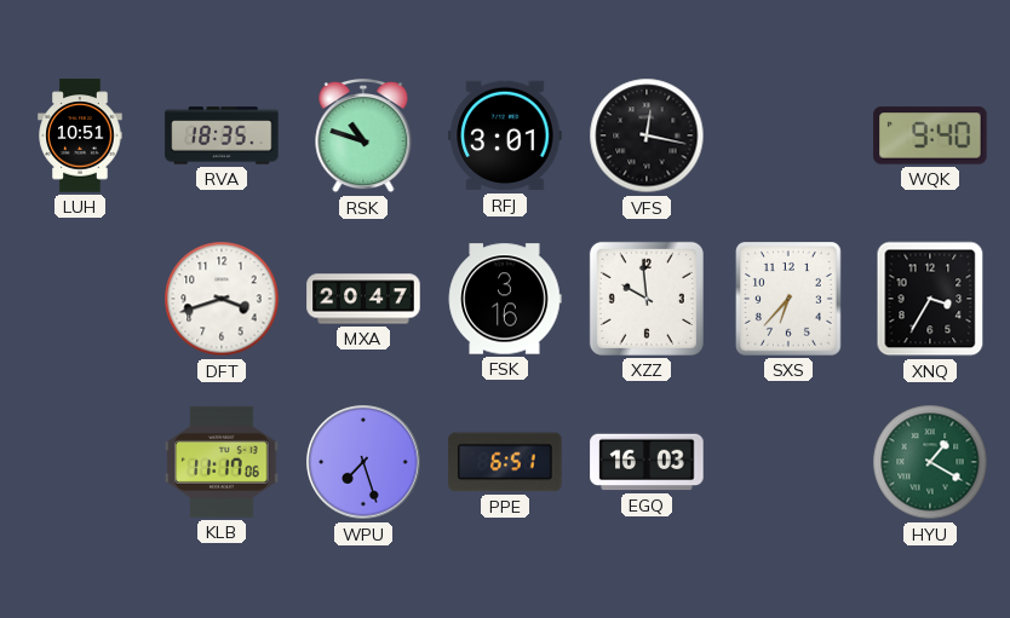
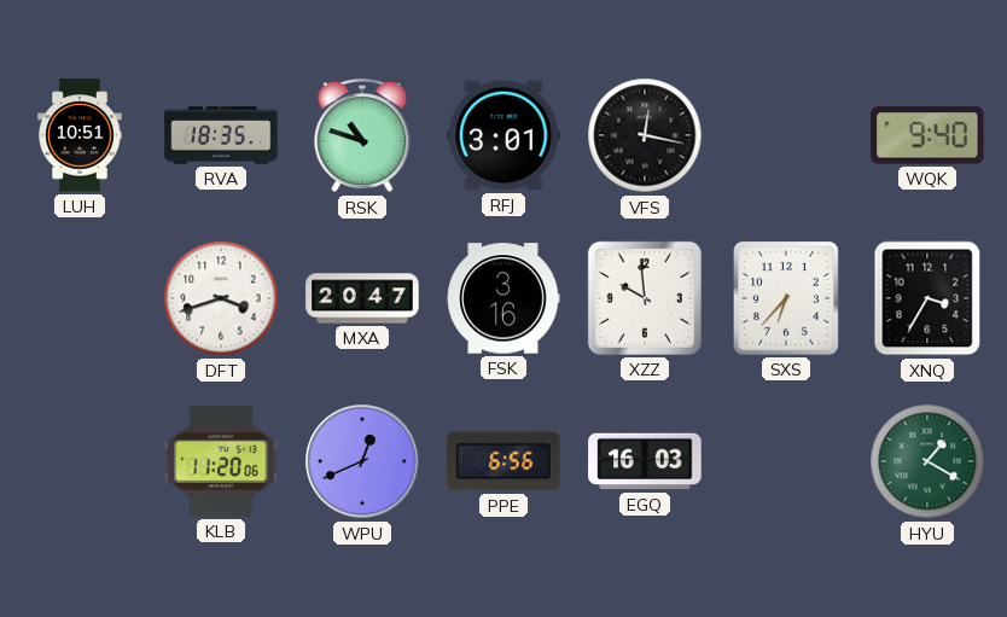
KLB: 11:17 -> 11:20
WPU: 7:27 -> 12:41
PPE: 6:51 -> 6:56
